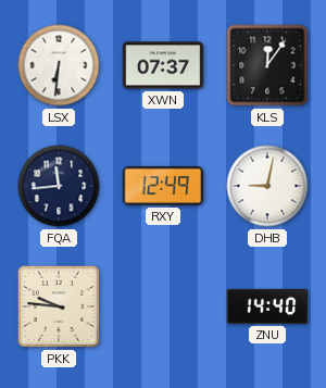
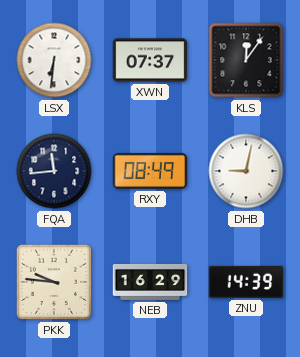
RXY: 12:49 -> 08:49
NEB: none -> 16:29
ZNU: 14:40 -> 14:39
